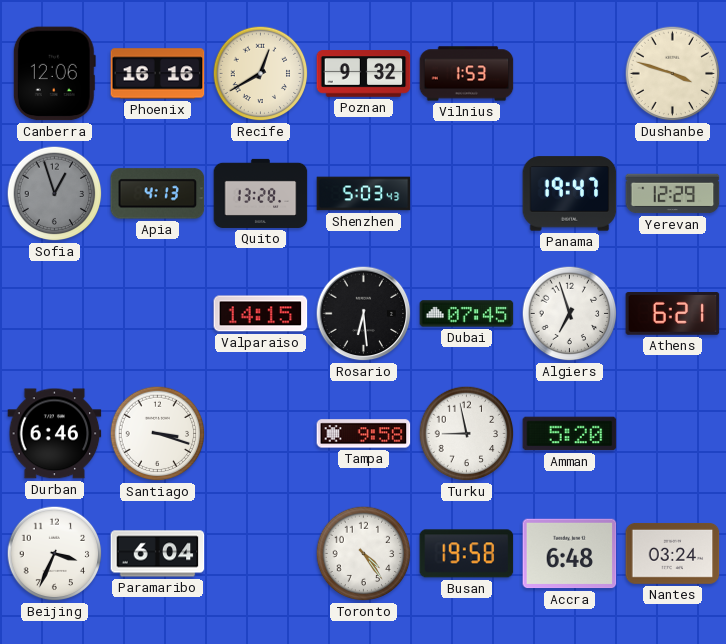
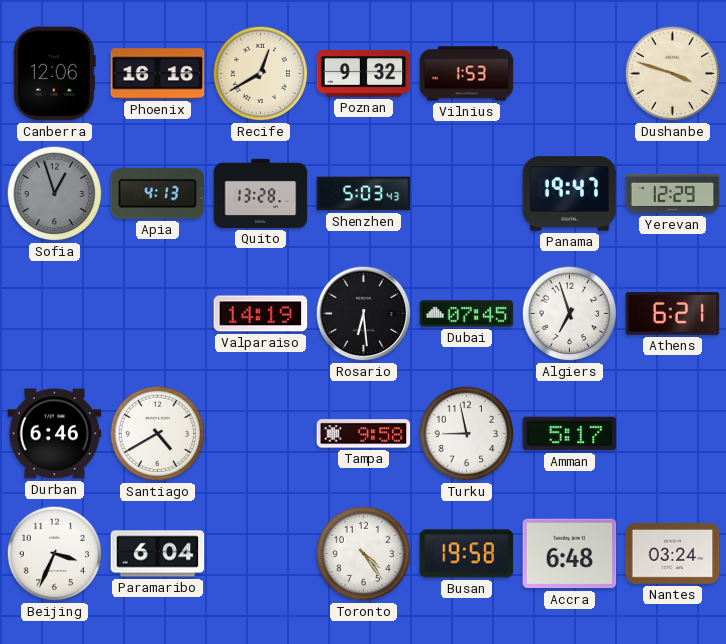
Valparaiso: 14:15 -> 14:19
Santiago: 3:18 -> 4:40
Amman: 5:20 -> 5:17
